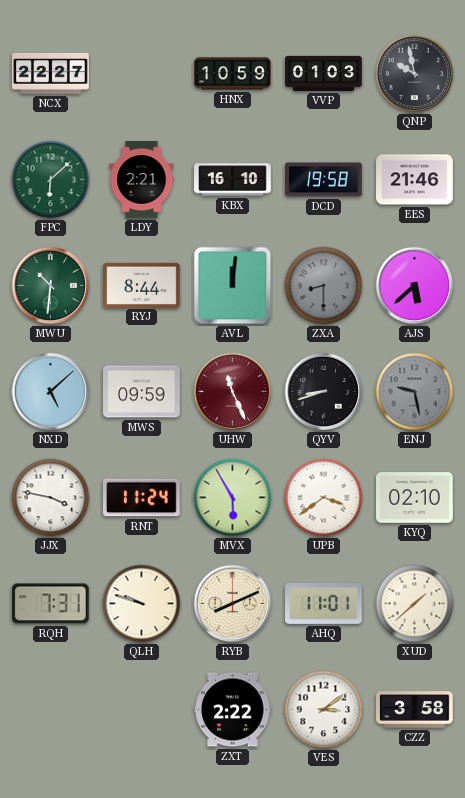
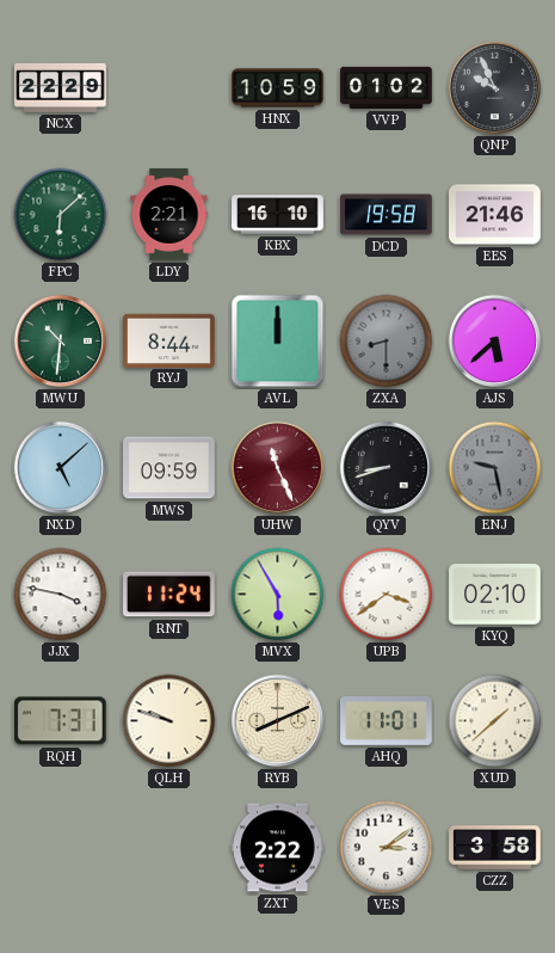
NCX: 22:27 -> 22:29
VVP: 01:03 -> 01:02
QNP: 9:58 -> 9:56
AVL: 12:01 -> 12:00
